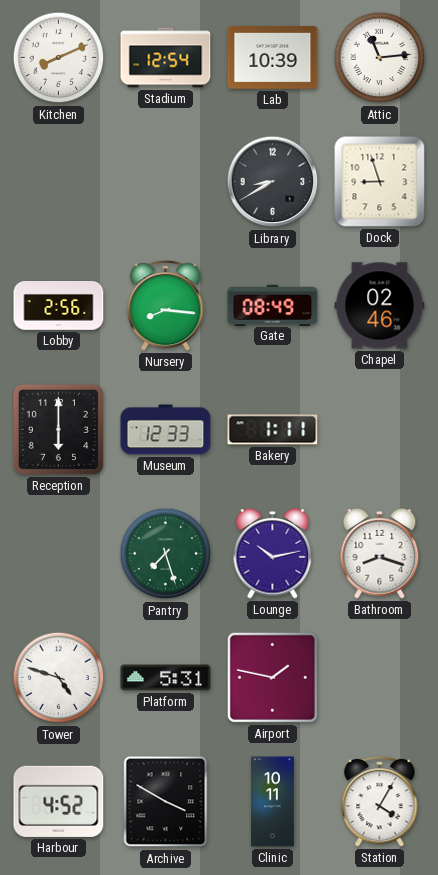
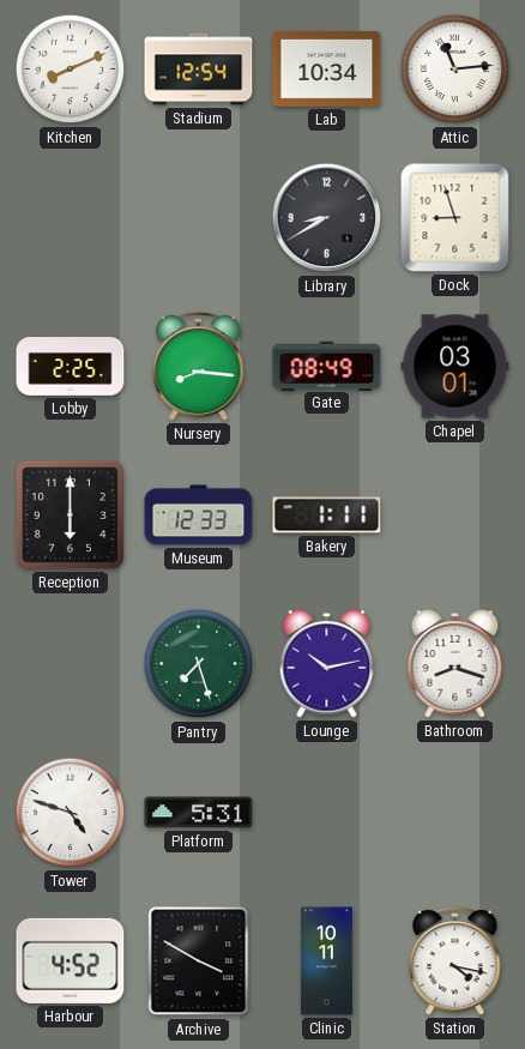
Lab: 10:39 -> 10:34
Lobby: 2:56 -> 2:25
Chapel: 02:46 -> 03:01
Airport: 1:47 -> none
Station: 4:05 -> 4:17
